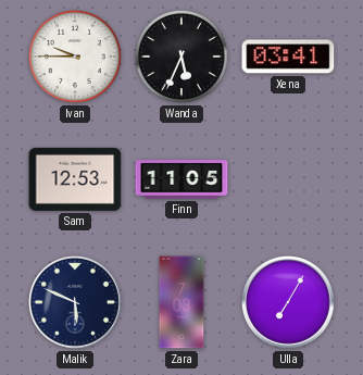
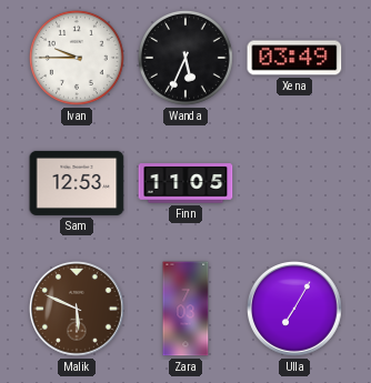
Xena: 03:41 -> 03:49
Malik dial: navy -> brown
